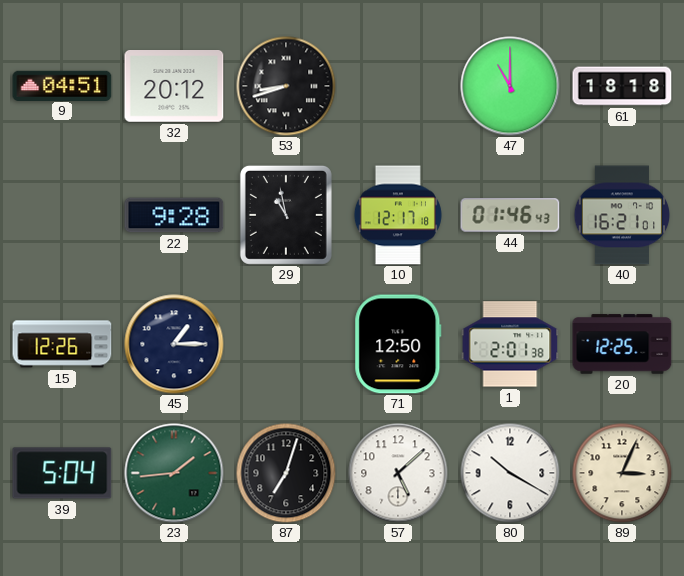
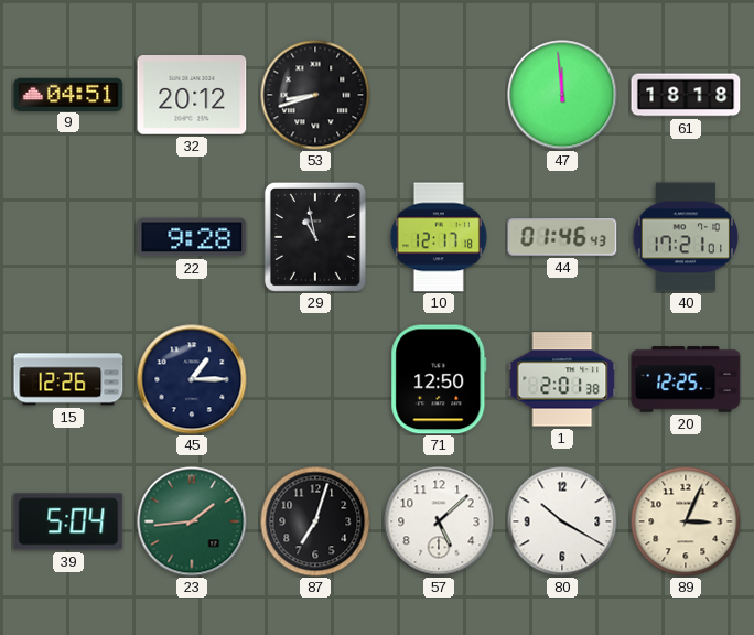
47: 11:00 -> 11:59
40: 16:21 -> 17:21
